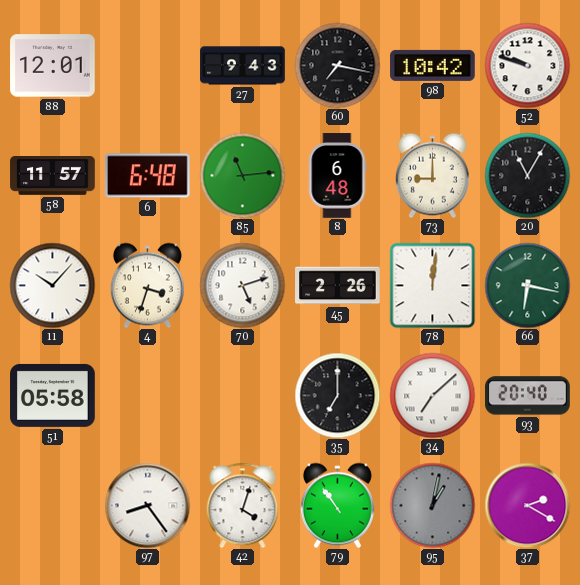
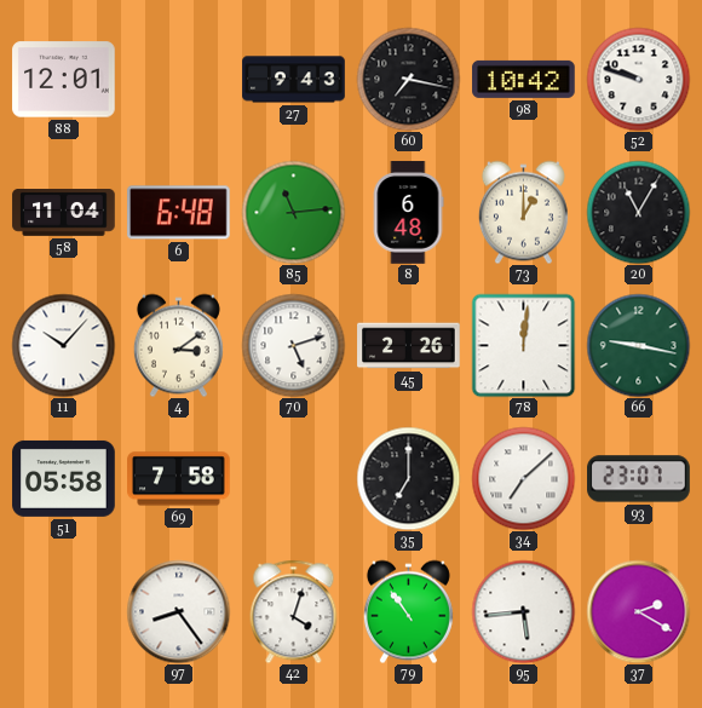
58: 11:57 -> 11:04
73: 9:00 -> 1:00
4: 3:33 -> 3:09
66: 6:17 -> 9:17
69: none -> 7:58
93: 20:40 -> 23:07
95: 1:02 -> 5:44
95 dial: grey -> white
